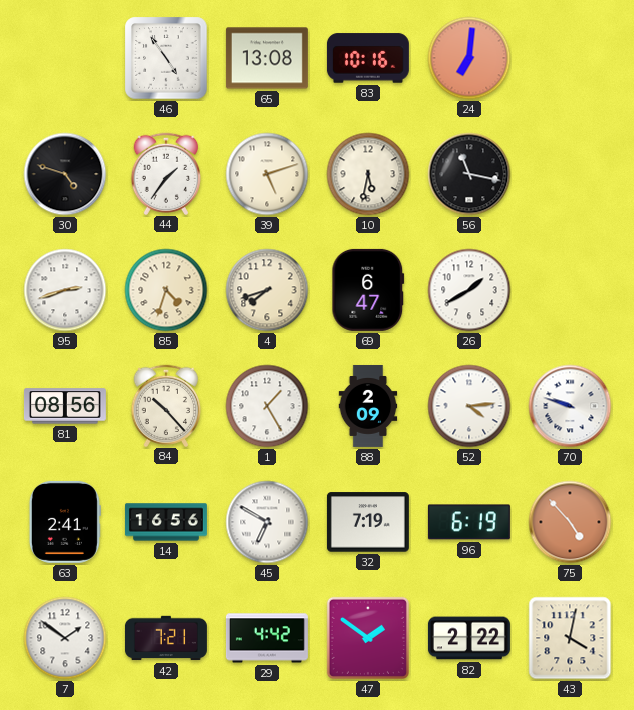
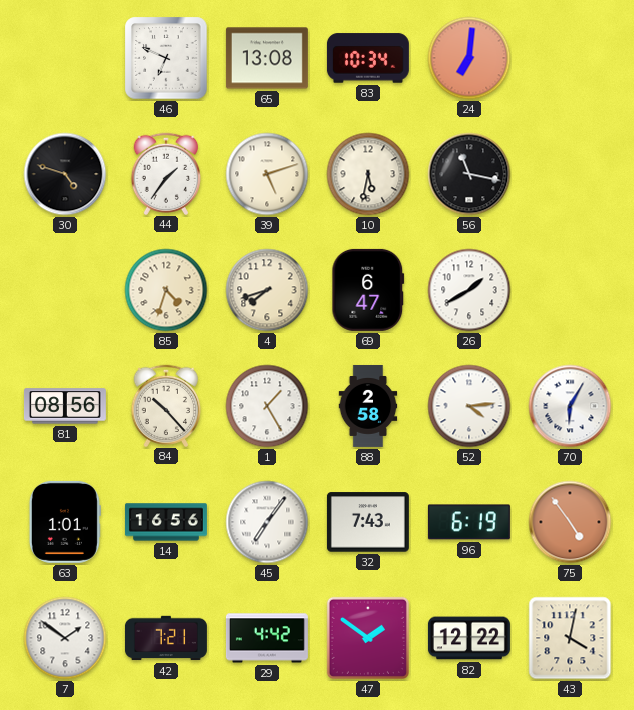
46: 4:54 -> 6:49
83: 10:16 -> 10:34
95: 2:42 -> none
88: 2:09 -> 2:58
70: 9:48 -> 6:05
63: 2:41 -> 1:01
45: 6:50 -> 7:06
32: 7:19 -> 7:43
75: 4:53 -> 4:54
82: 2:22 -> 12:22
